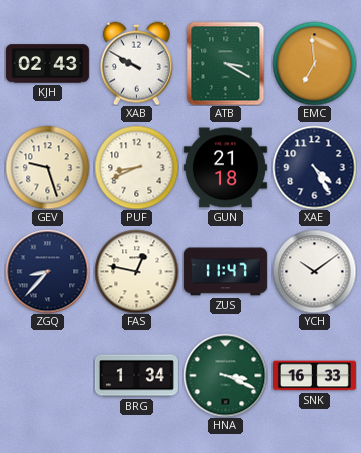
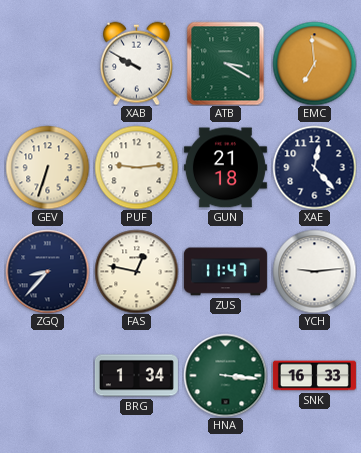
KJH: 02:43 -> none
GEV: 9:27 -> 6:33
PUF: 8:41 -> 9:14
XAE: 4:25 -> 12:23
YCH: 10:09 -> 9:14
HNA: 3:19 -> 3:16
